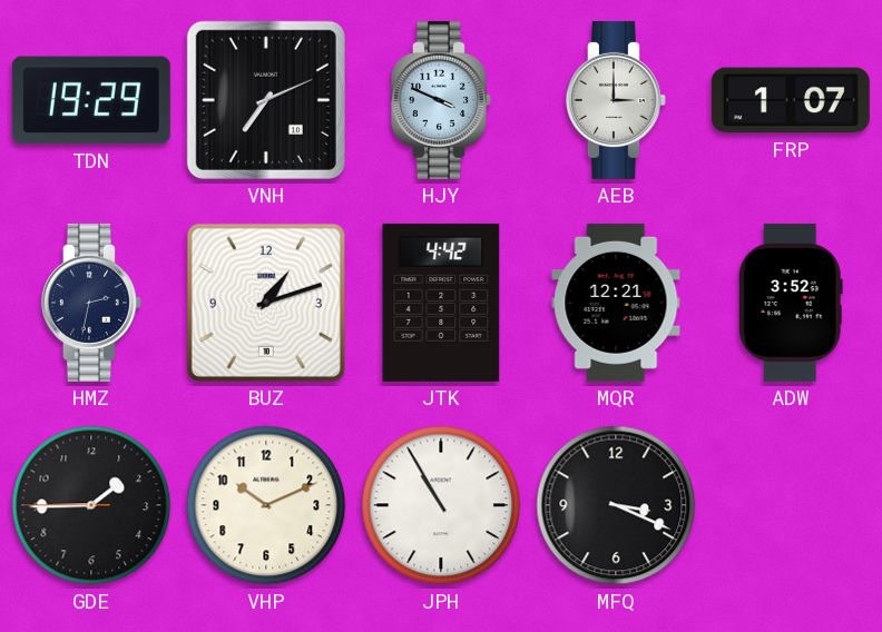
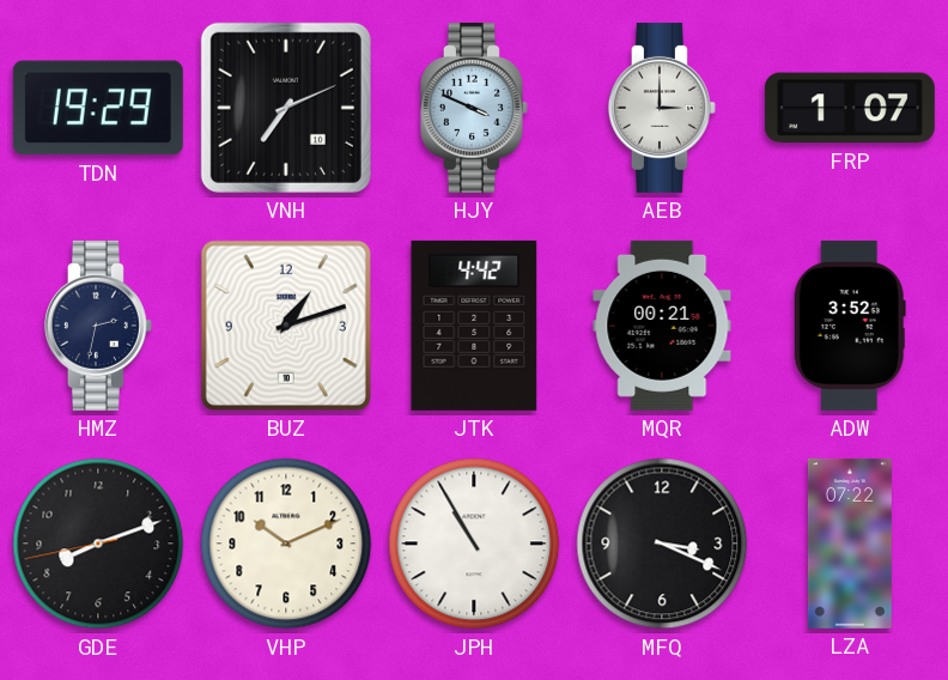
MQR: 12:21 -> 00:21
GDE: 1:44 -> 8:11
LZA: none -> 07:22
